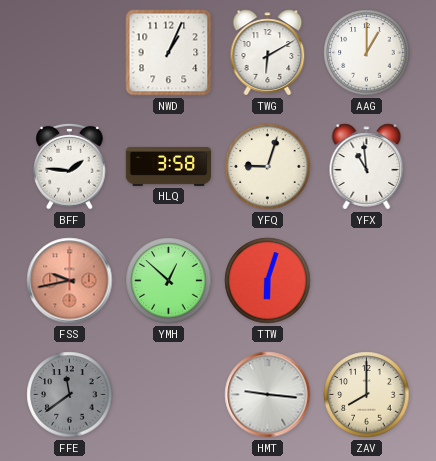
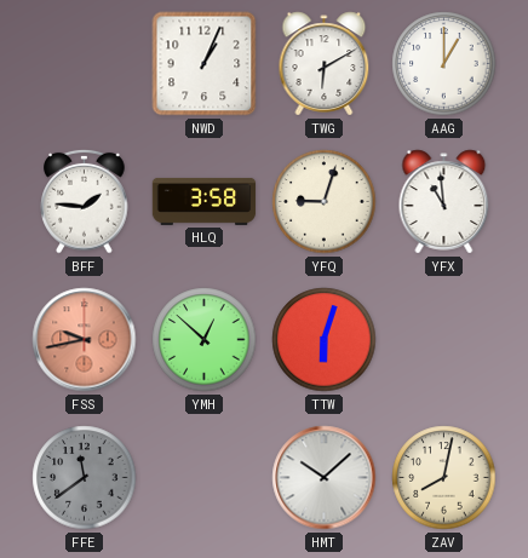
HMT: 9:16 -> 10:08
ZAV: 8:00 -> 8:02
